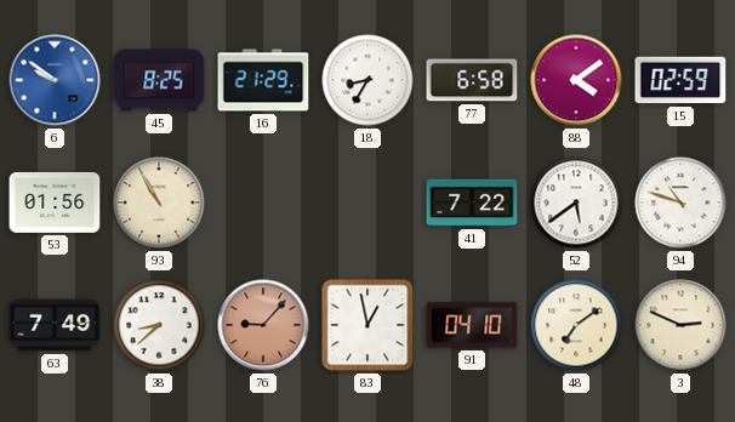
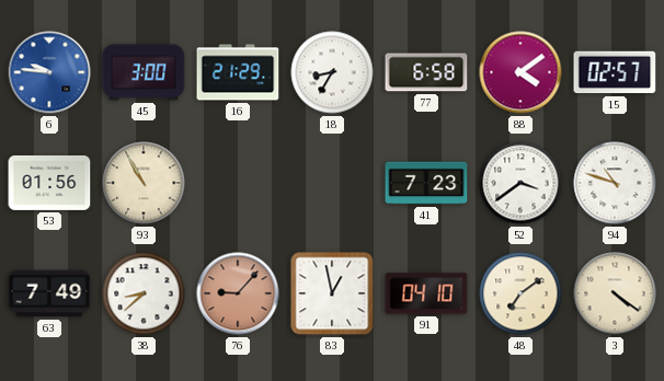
6: 9:51 -> 9:46
45: 8:25 -> 3:00
15: 02:59 -> 02:57
41: 7:22 -> 7:23
52: 5:39 -> 3:39
3: 2:49 -> 4:21
